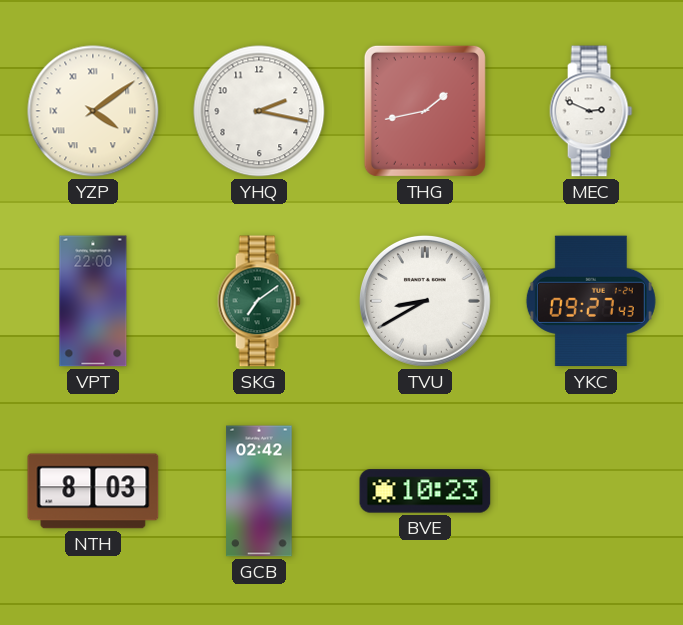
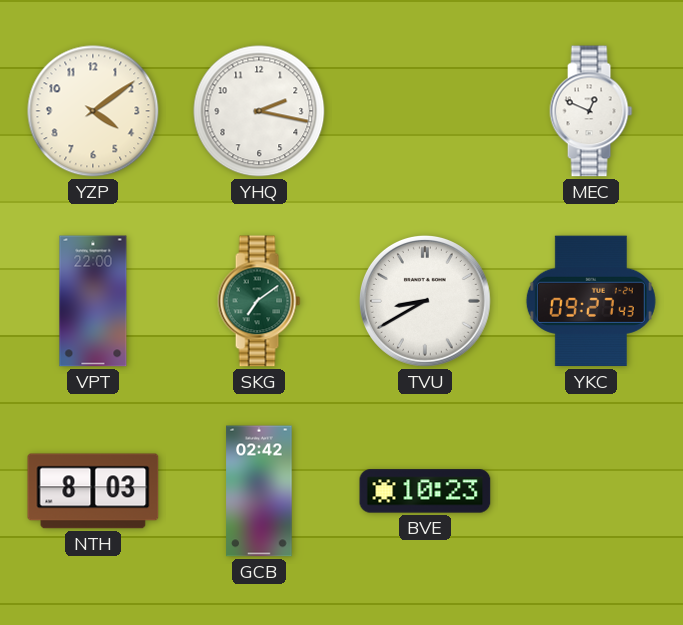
YZP numerals: Roman -> Arabic
THG: 1:43 -> none
MEC: 2:49 -> 12:49
